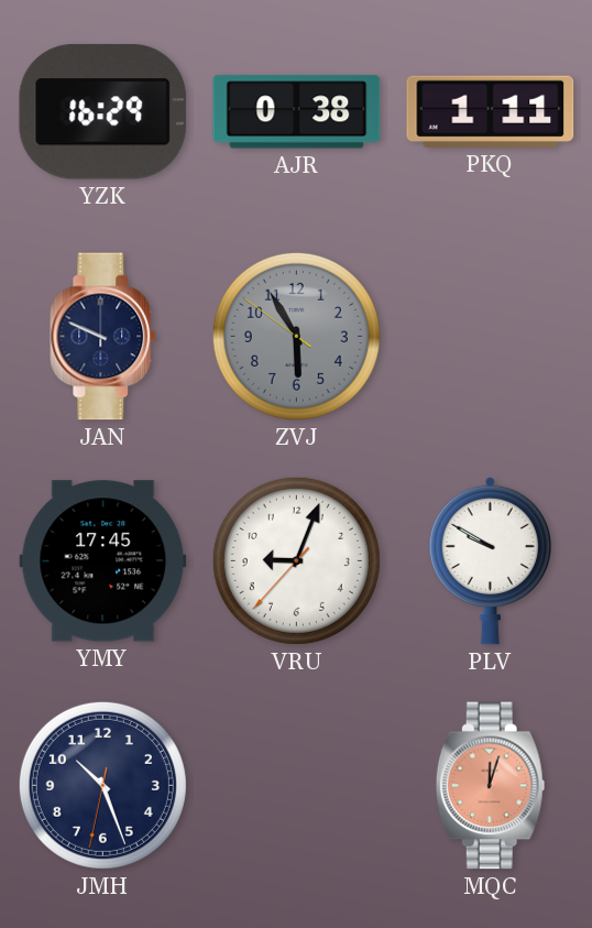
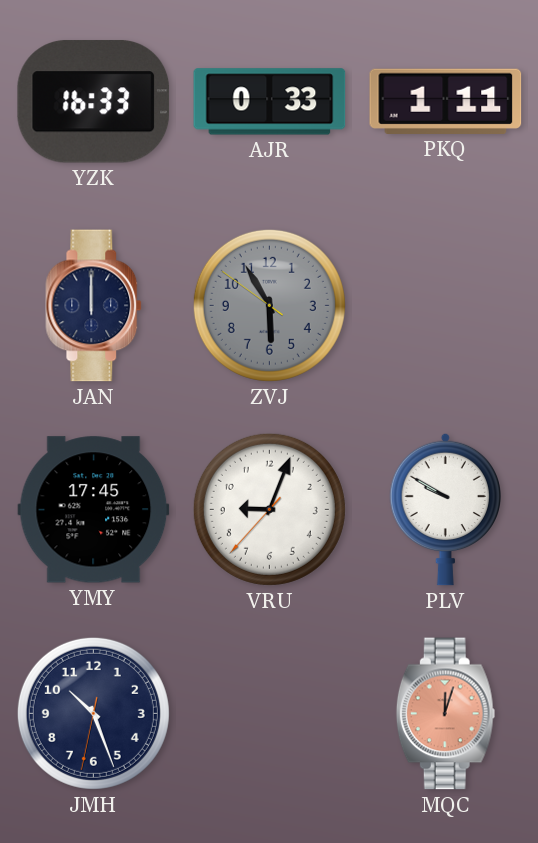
YZK: 16:29 -> 16:33
AJR: 0:38 -> 0:33
JAN: 9:49 -> 12:00
